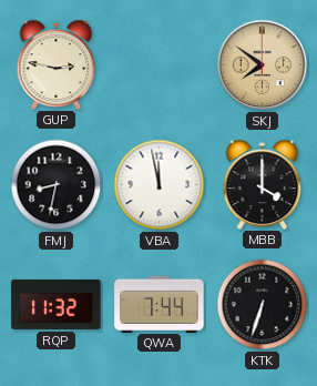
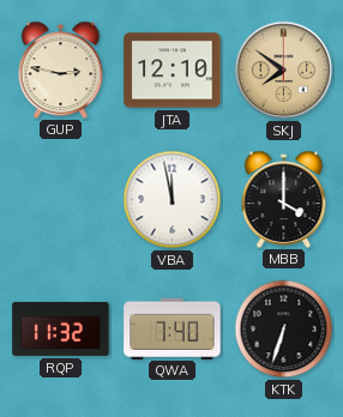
JTA: none -> 12:10
FMJ: 8:32 -> none
QWA: 7:44 -> 7:40
